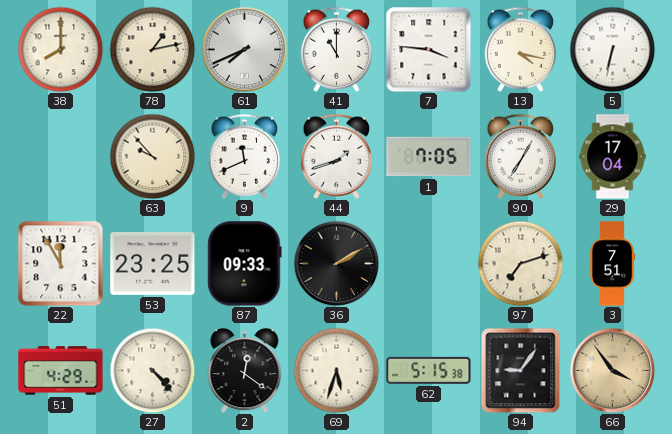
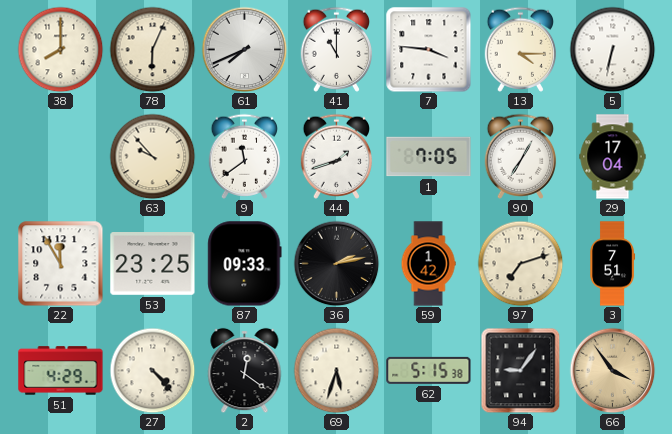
78: 1:13 -> 6:04
13: 4:17 -> 4:15
9: 11:41 -> 11:39
36: 2:10 -> 2:13
59: none -> 1:42
